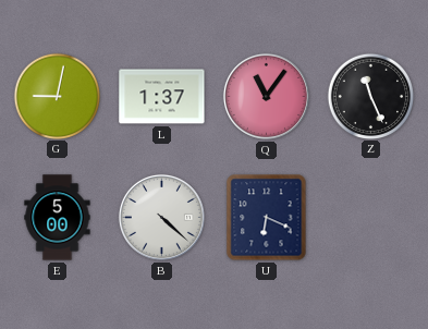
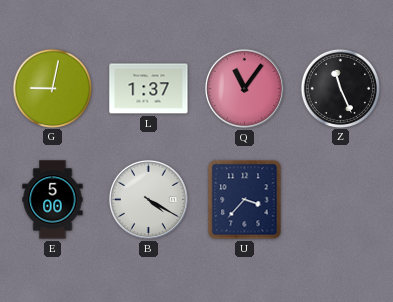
B: 4:22 -> 4:20
U: 6:19 -> 3:37
